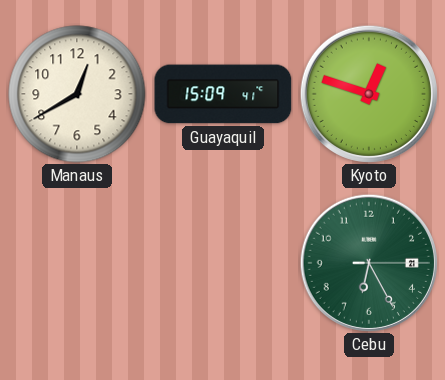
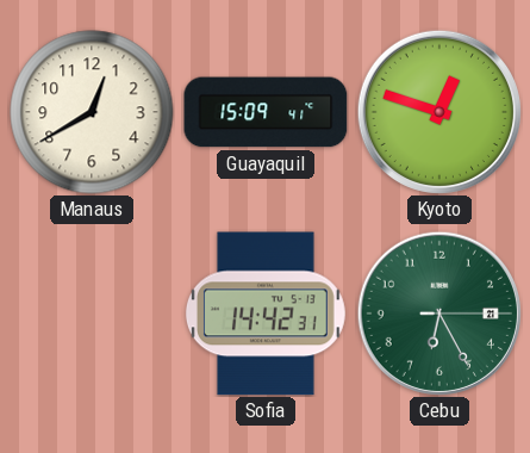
Sofia: none -> 14:42
